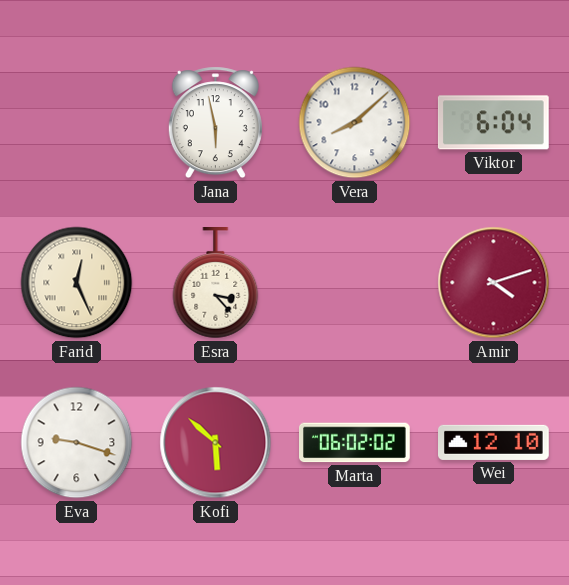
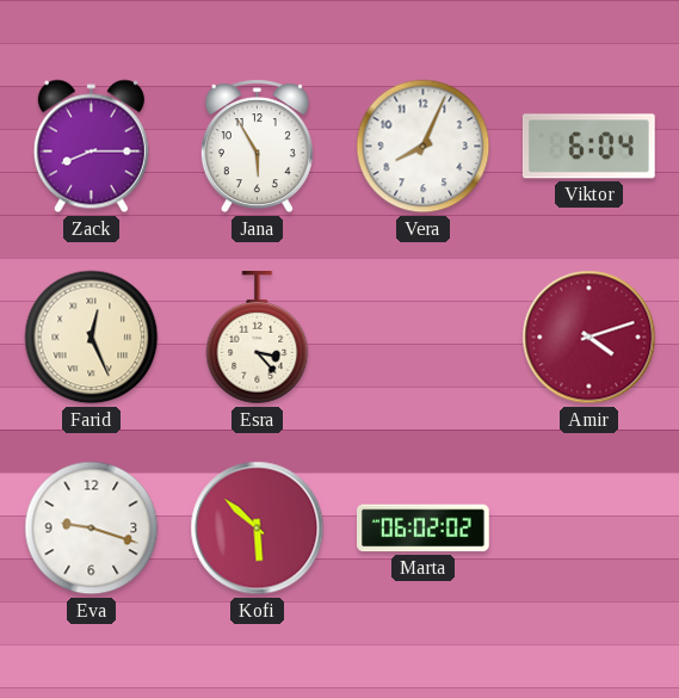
Zack: none -> 8:15
Jana: 5:58 -> 5:55
Vera: 8:08 -> 8:04
Wei: 12:10 -> none
